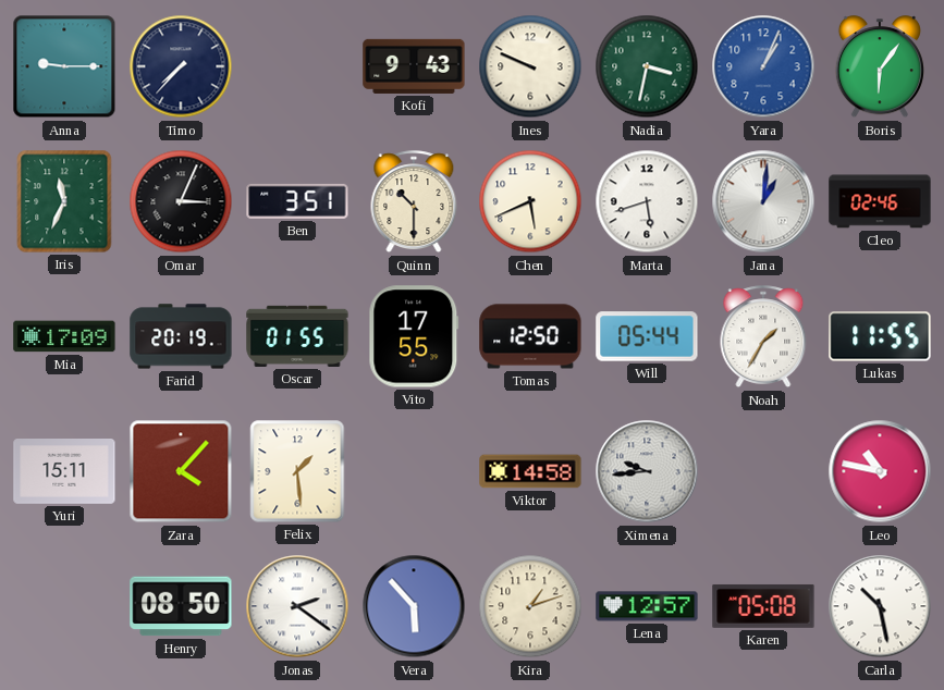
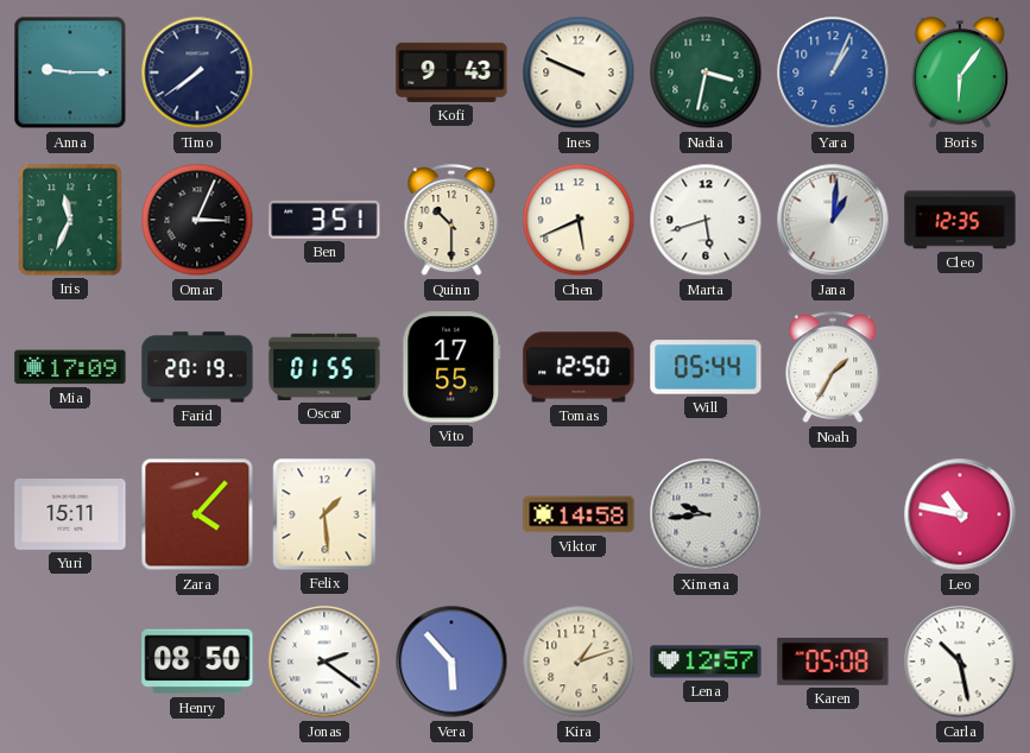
Timo: 7:37 -> 7:39
Cleo: 02:46 -> 12:35
Lukas: 11:55 -> none
